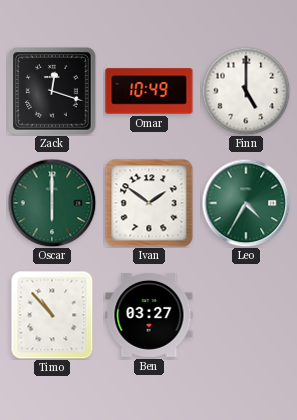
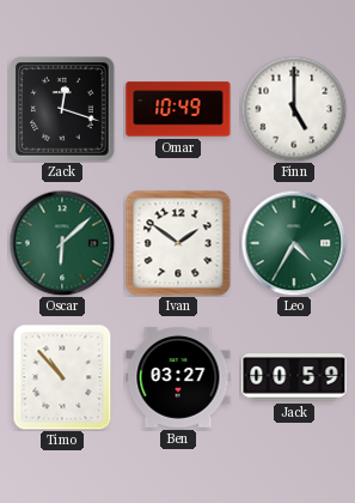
Oscar: 6:00 -> 6:08
Jack: none -> 00:59
